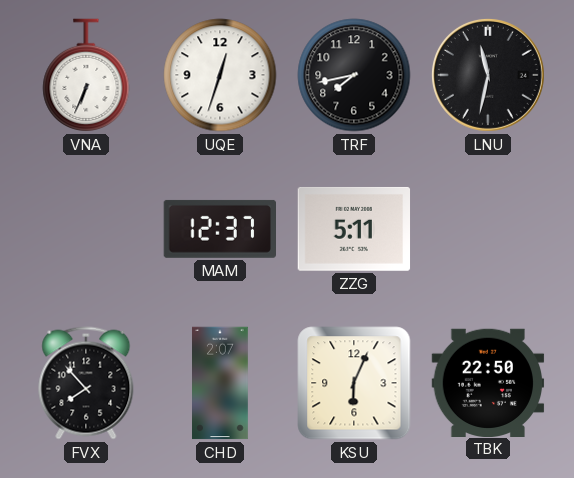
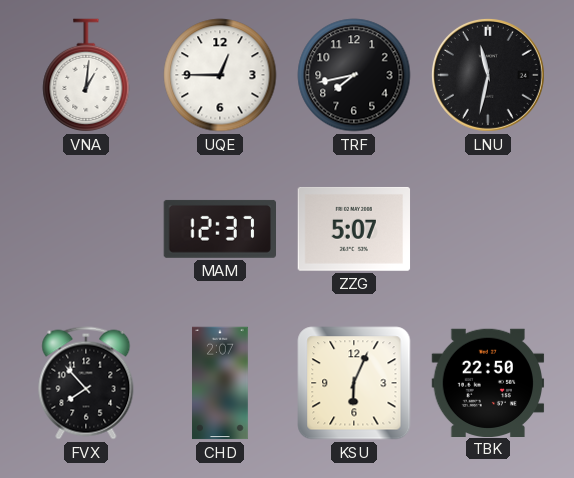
VNA: 6:34 -> 1:01
UQE: 12:33 -> 12:45
ZZG: 5:11 -> 5:07
